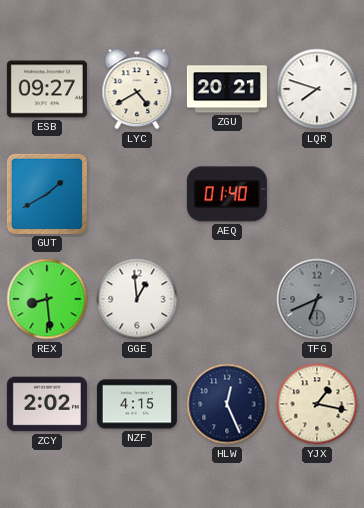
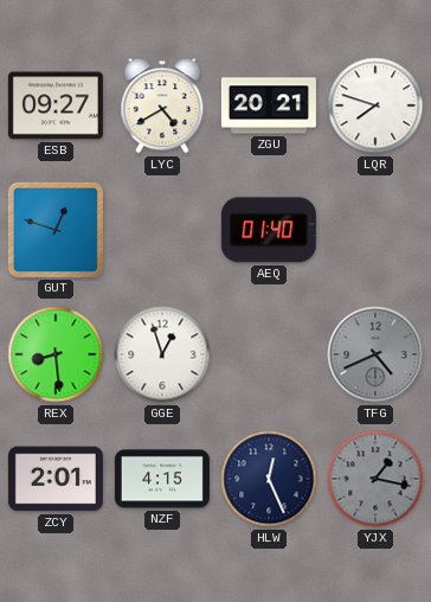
GUT: 1:40 -> 12:48
GGE: 12:59 -> 12:57
TFG: 6:41 -> 4:41
ZCY: 2:02 -> 2:01
YJX dial: cream -> grey
